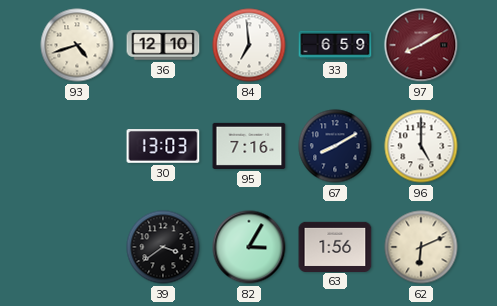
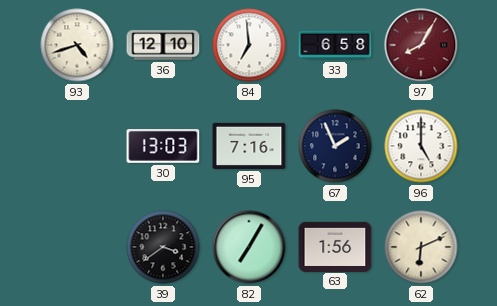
33: 6:59 -> 6:58
97: 8:10 -> 8:05
67: 8:10 -> 1:56
82: 3:05 -> 7:05
